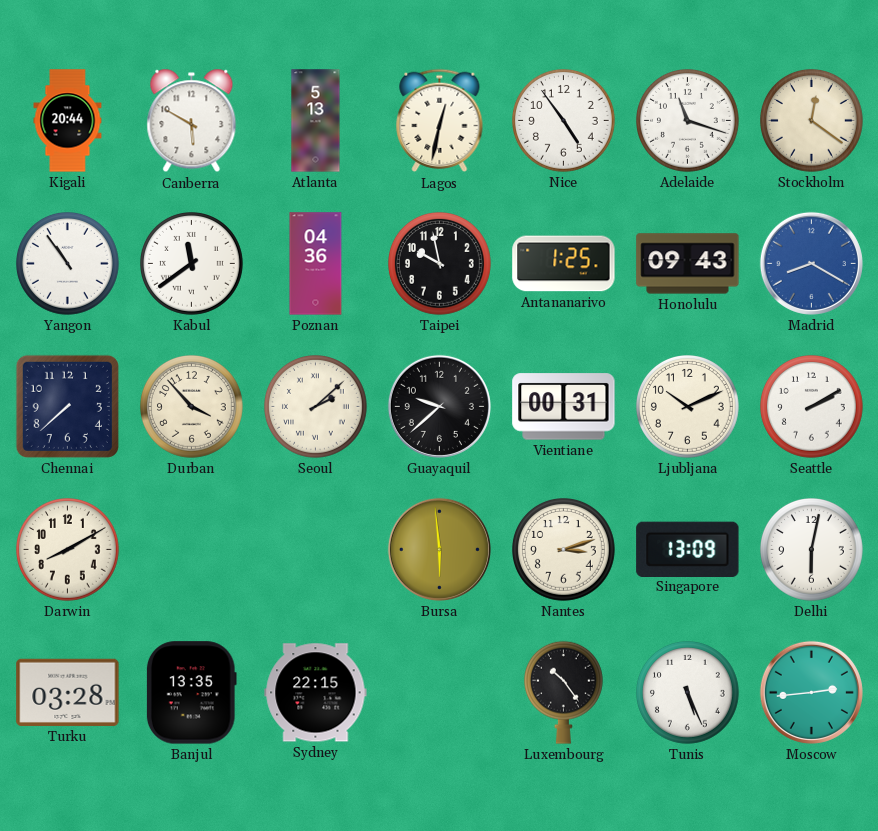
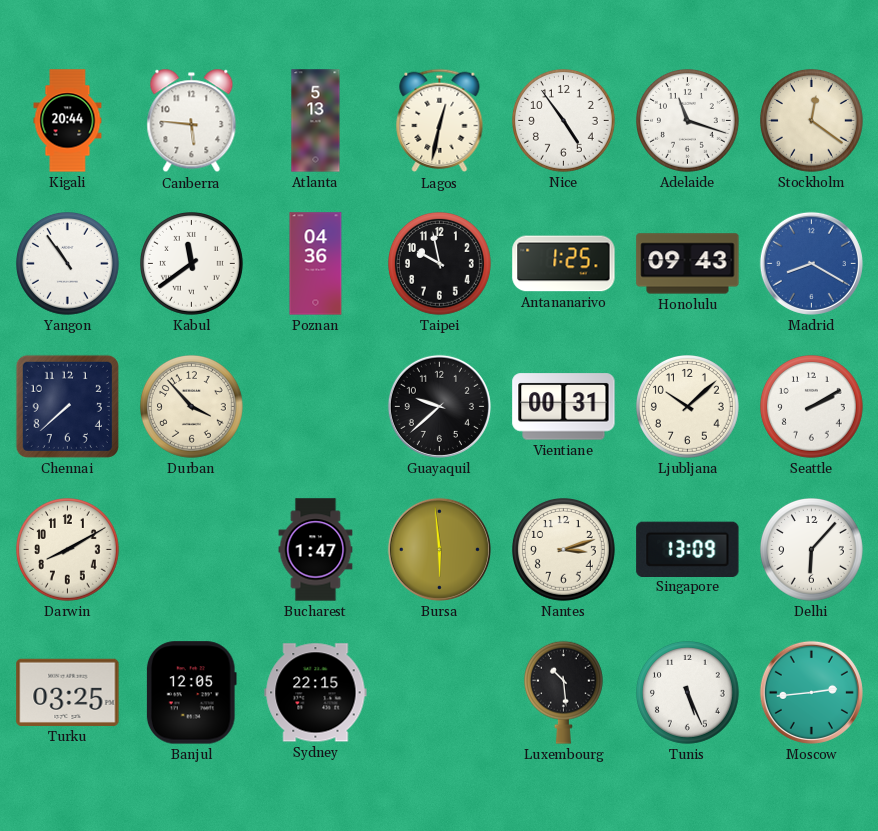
Canberra: 5:50 -> 5:46
Seoul: 2:08 -> none
Ljubljana: 10:11 -> 10:08
Bucharest: none -> 1:47
Delhi: 6:02 -> 6:07
Turku: 03:28 -> 03:25
Banjul: 13:35 -> 12:05
Luxembourg: 10:24 -> 10:29
